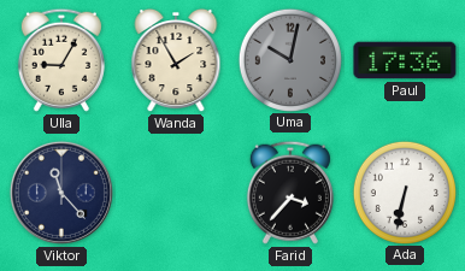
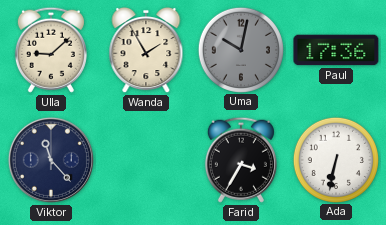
Ulla: 9:05 -> 9:08
Farid: 3:37 -> 3:35
